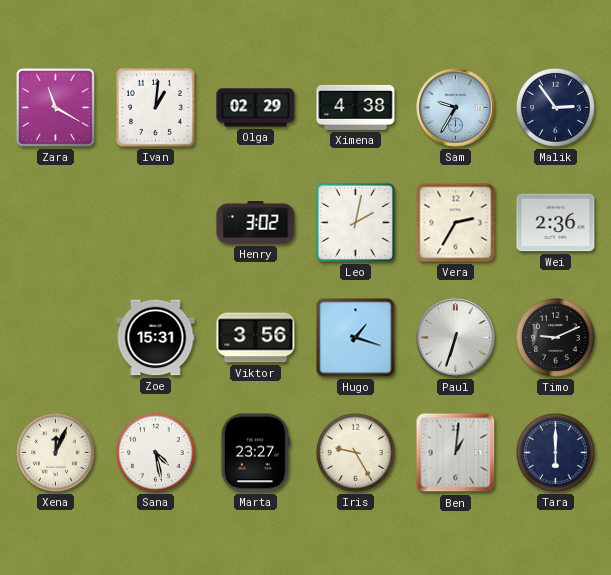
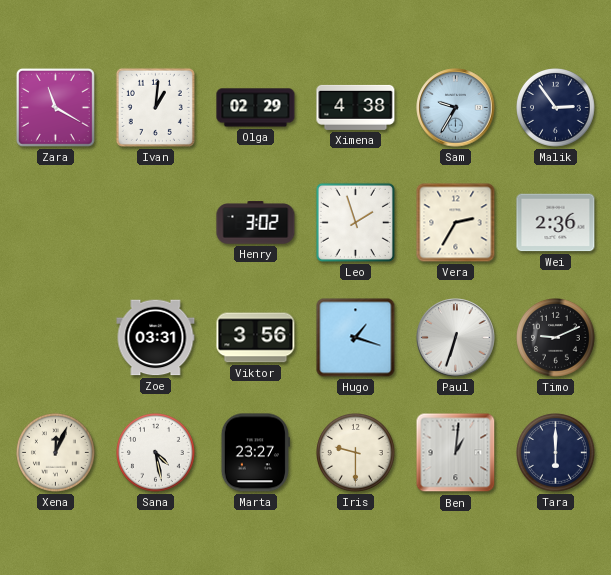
Leo: 2:02 -> 1:57
Zoe: 15:31 -> 03:31
Iris: 9:25 -> 9:30
